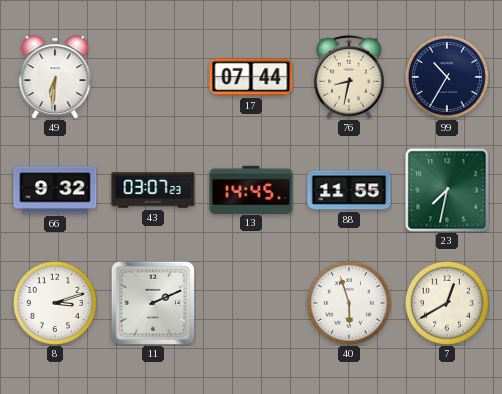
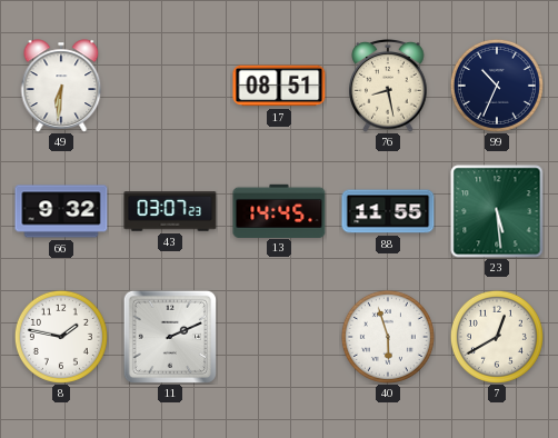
17: 07:44 -> 08:51
76: 8:32 -> 8:28
99: 10:35 -> 10:34
23: 7:32 -> 5:29
8: 3:12 -> 1:47
